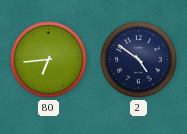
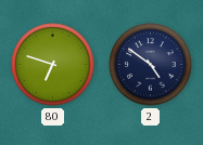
80: 6:44 -> 6:48
